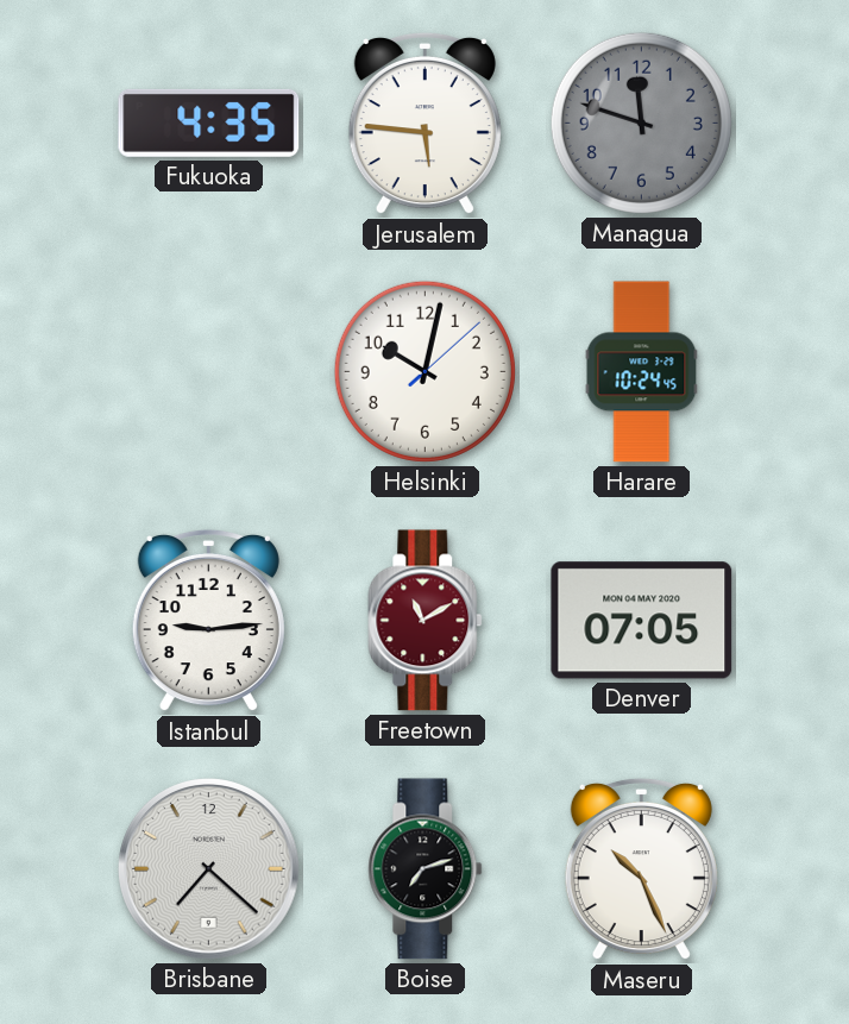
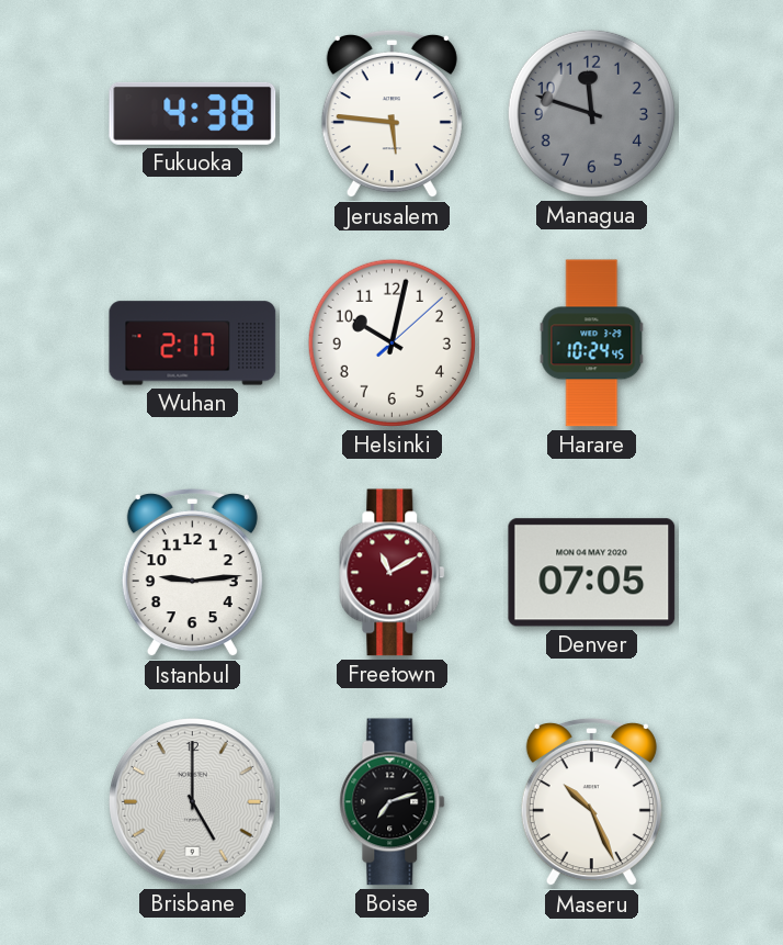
Fukuoka: 4:35 -> 4:38
Wuhan: none -> 2:17
Brisbane: 7:22 -> 5:00
